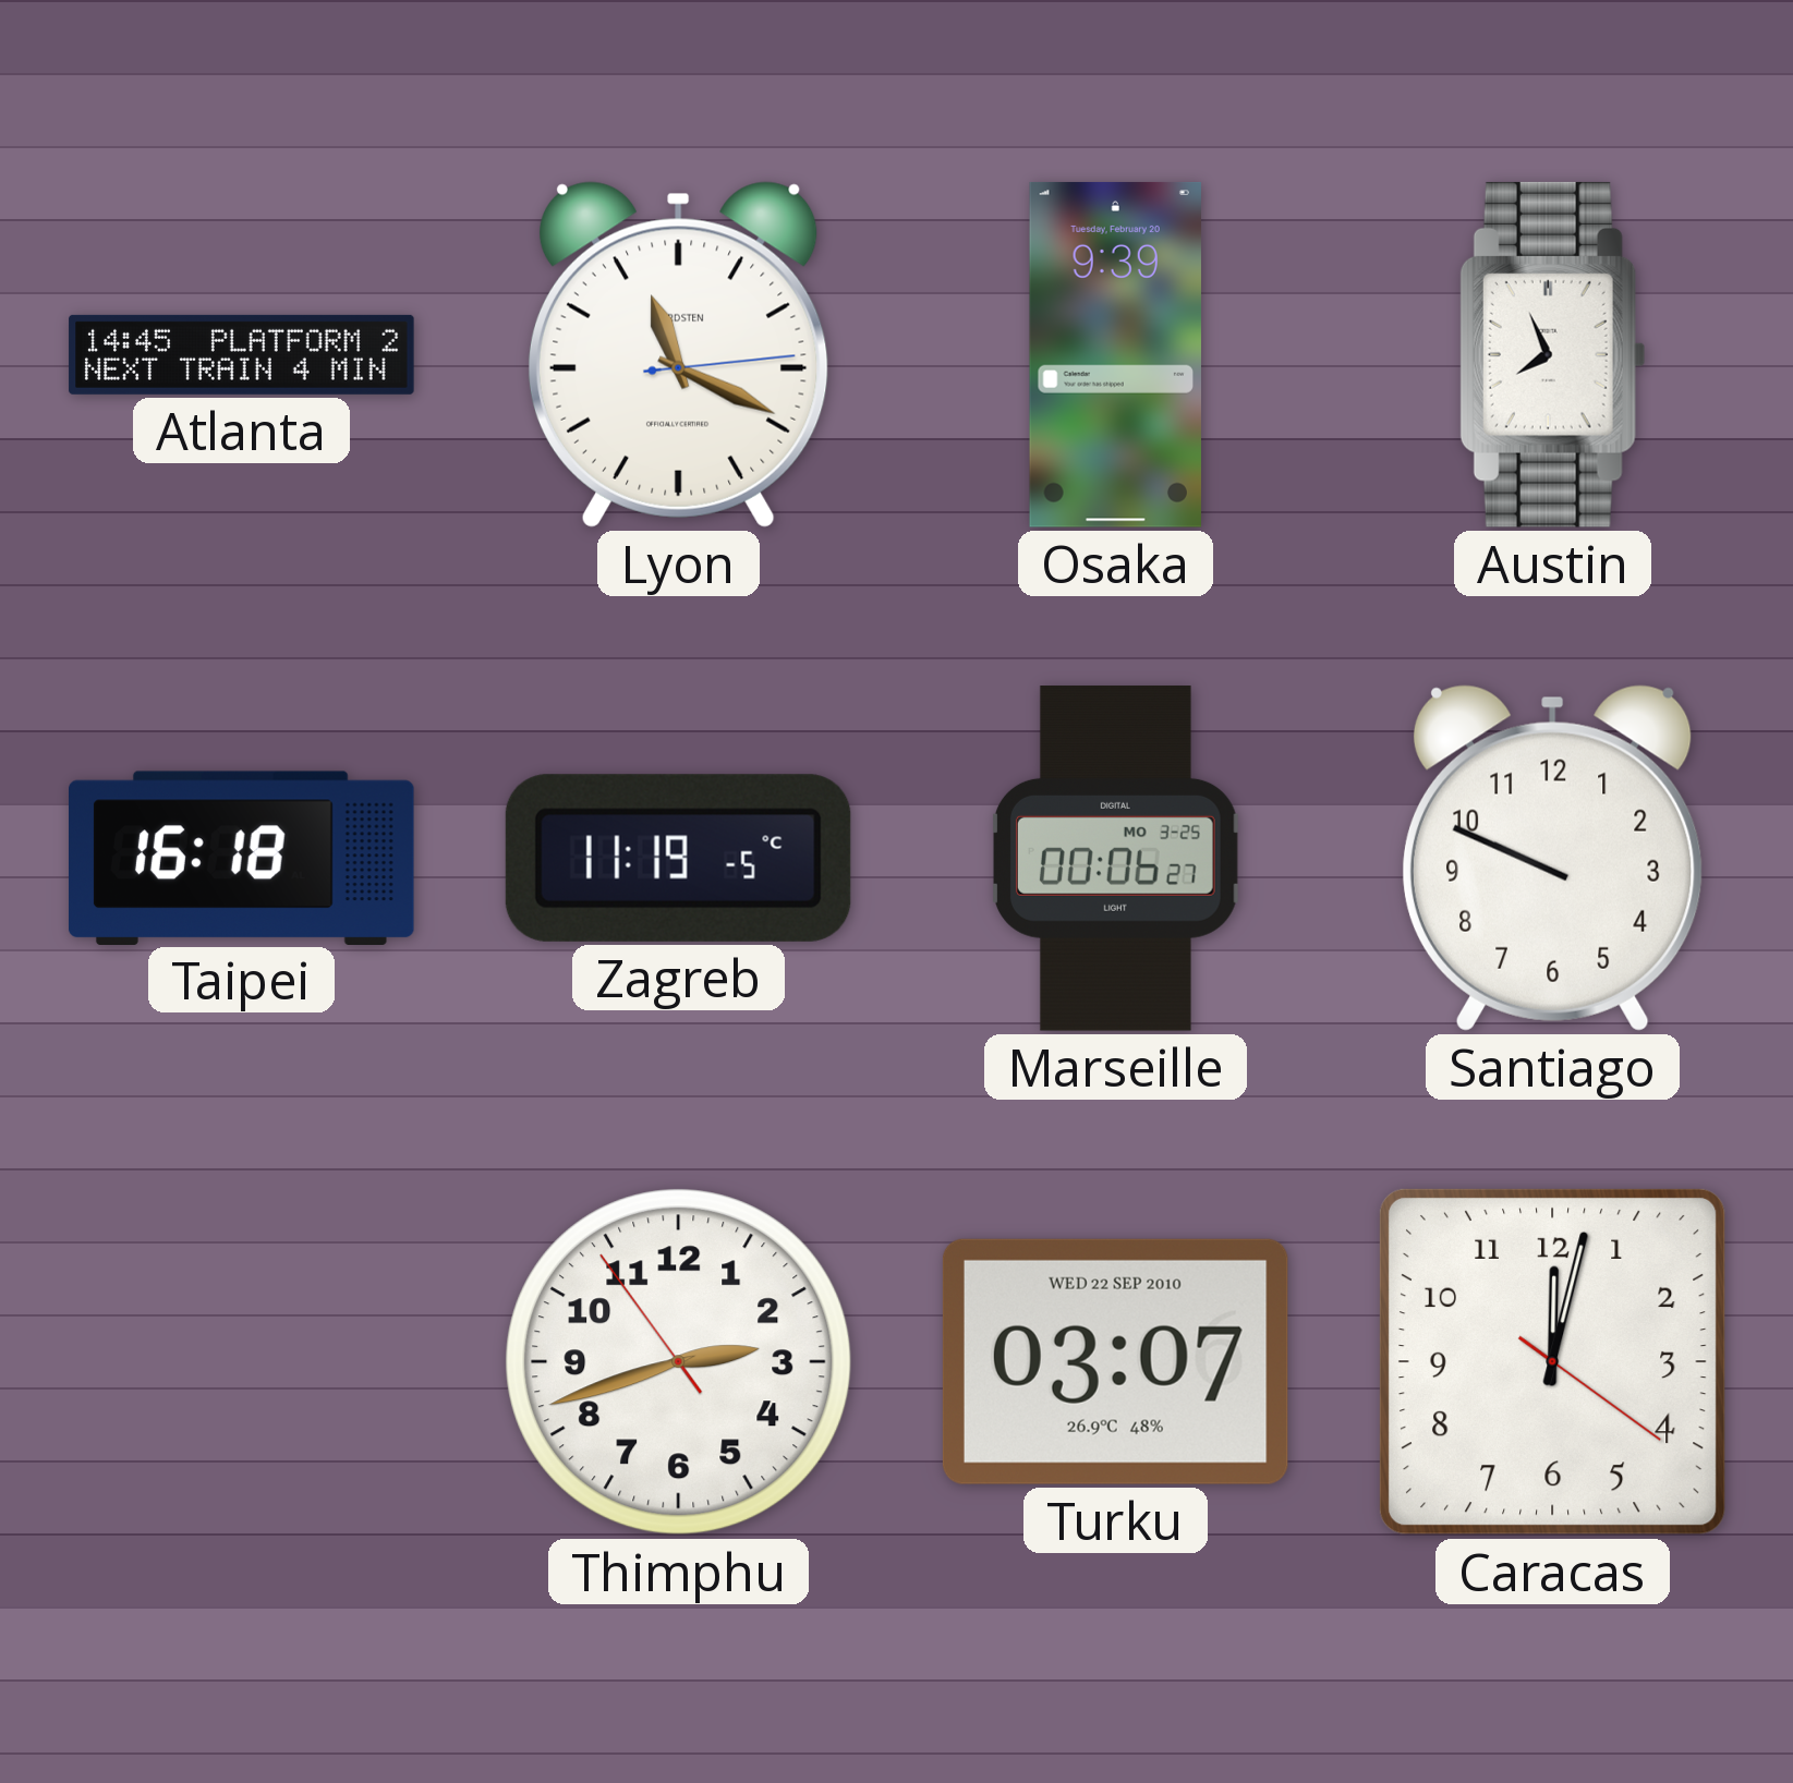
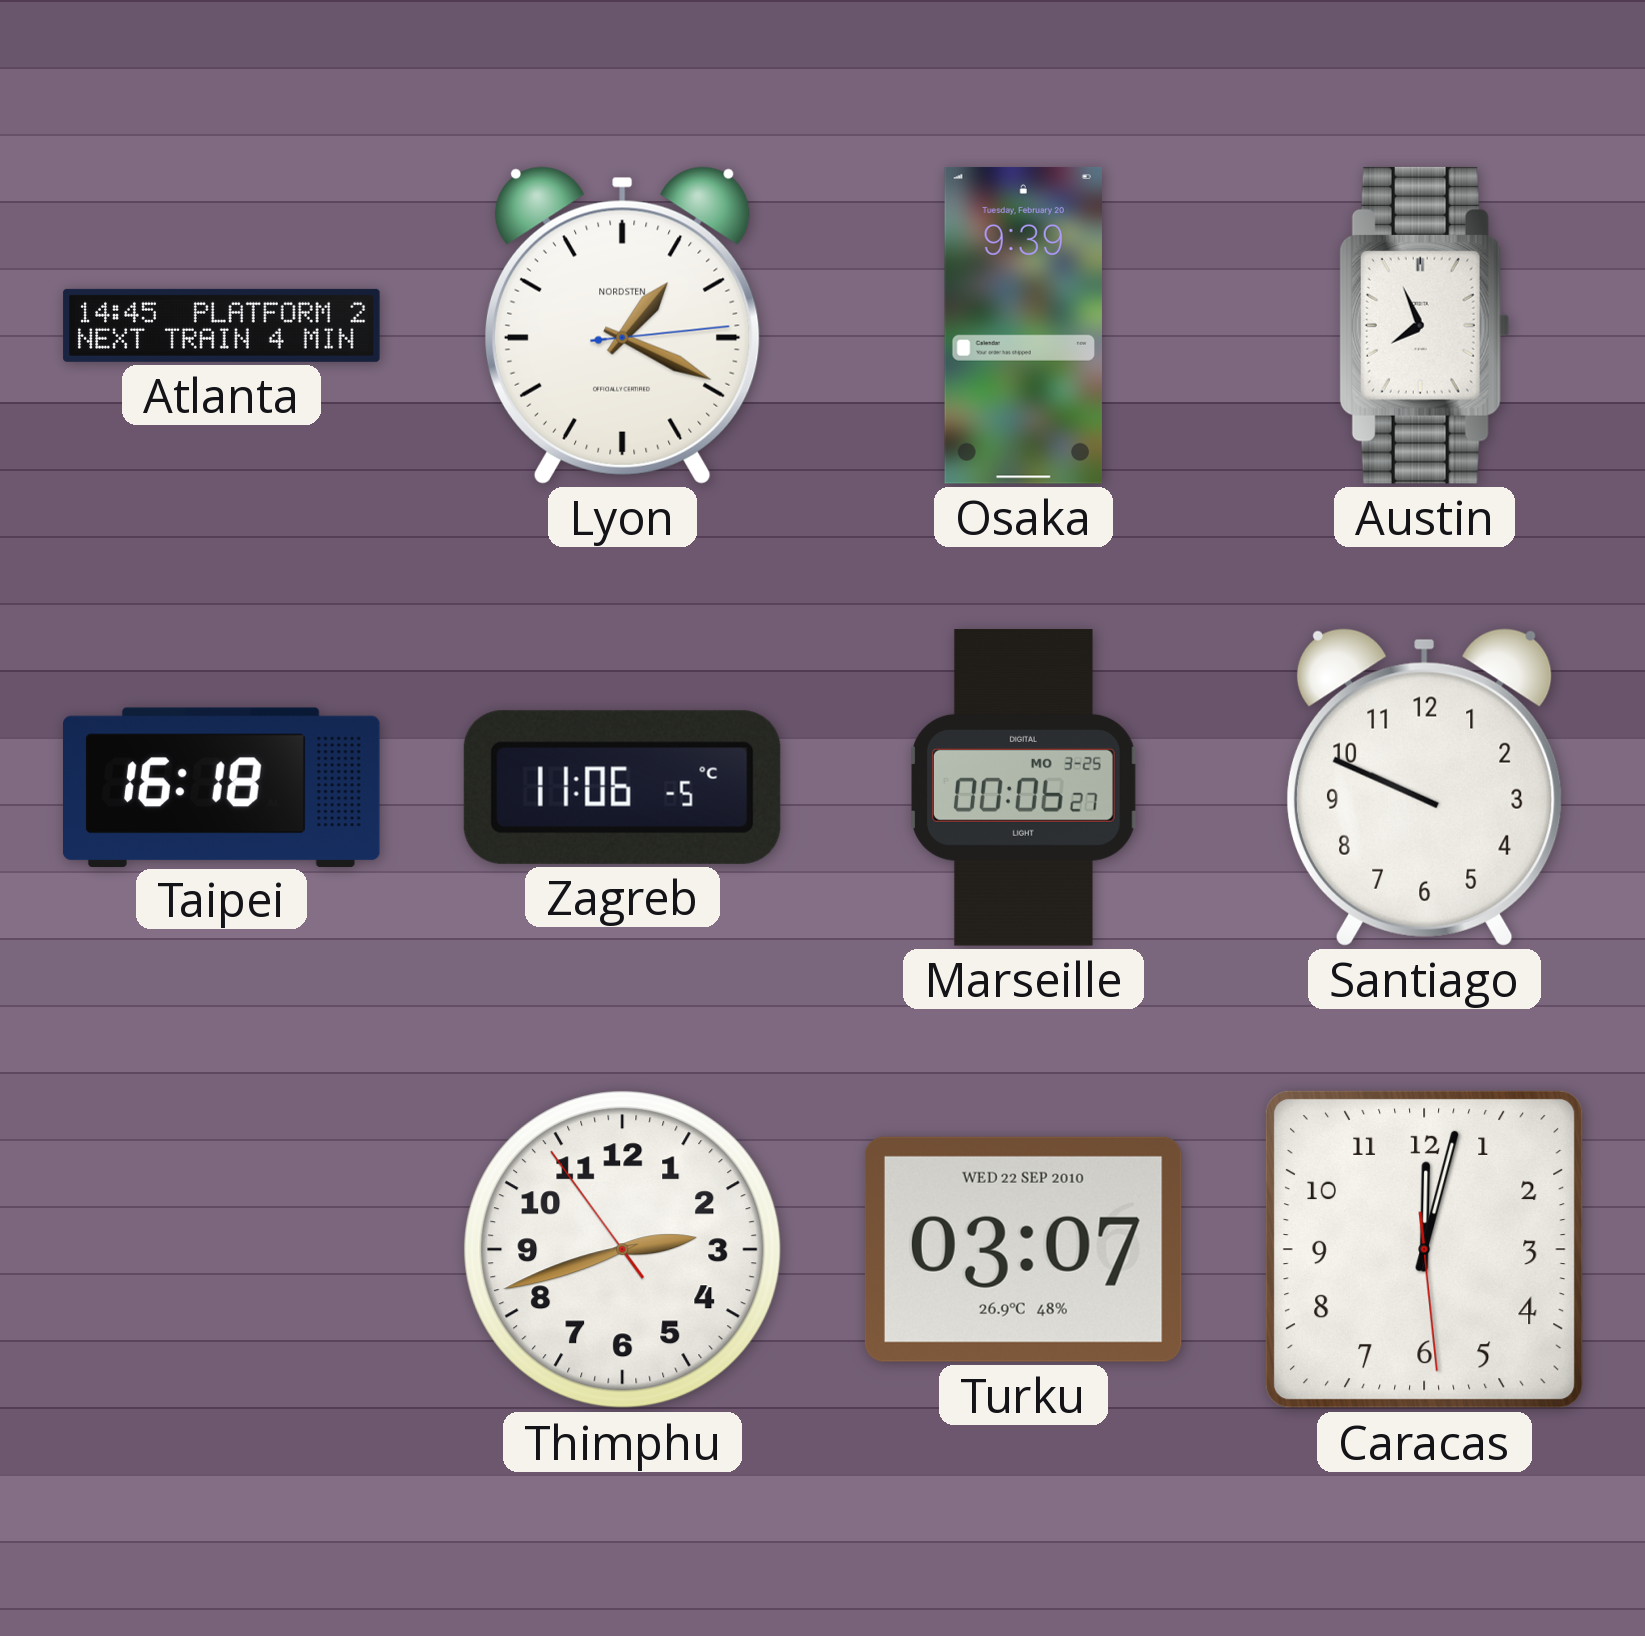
Lyon: 11:19 -> 1:19
Zagreb: 11:19 -> 11:06
Caracas: 12:02:21 -> 12:02:29
